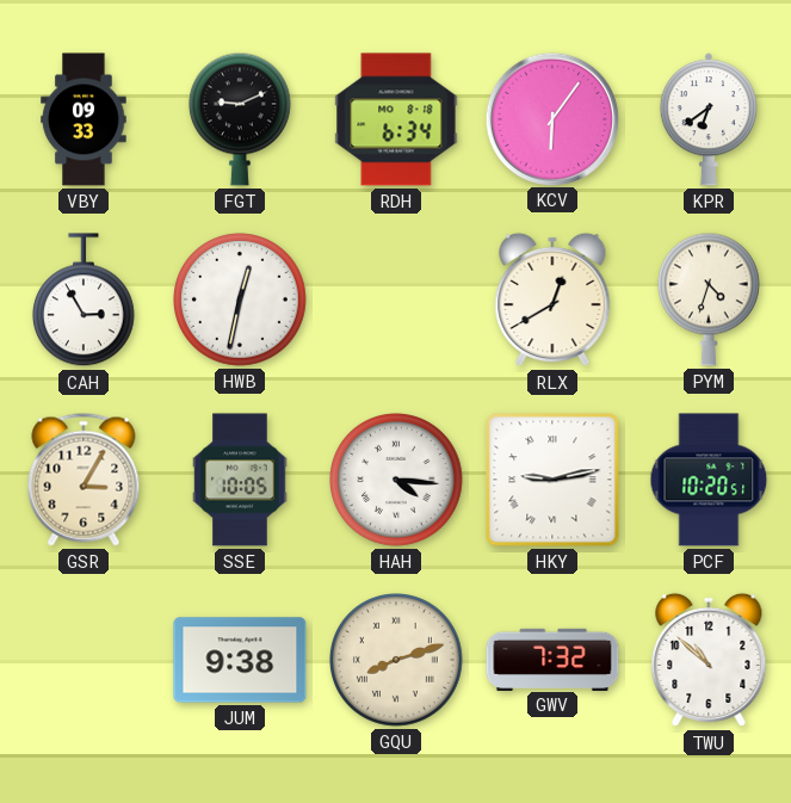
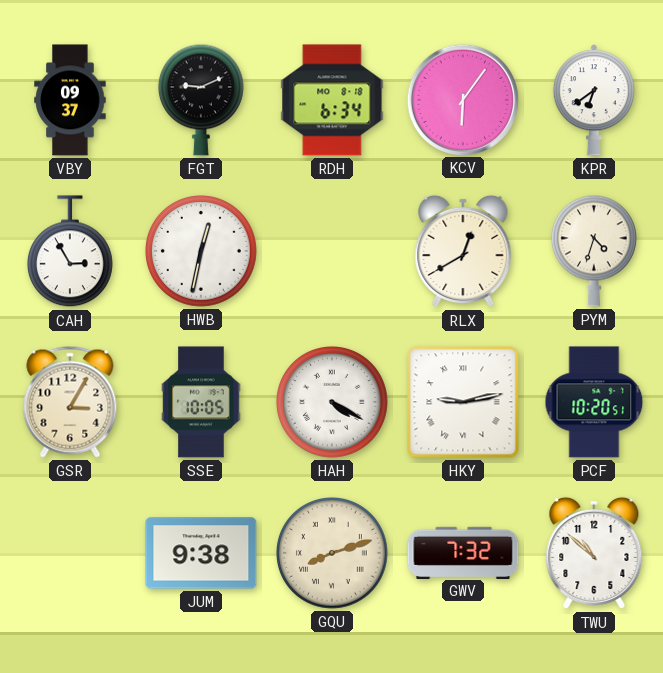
VBY: 09:33 -> 09:37
HAH: 4:16 -> 4:20
